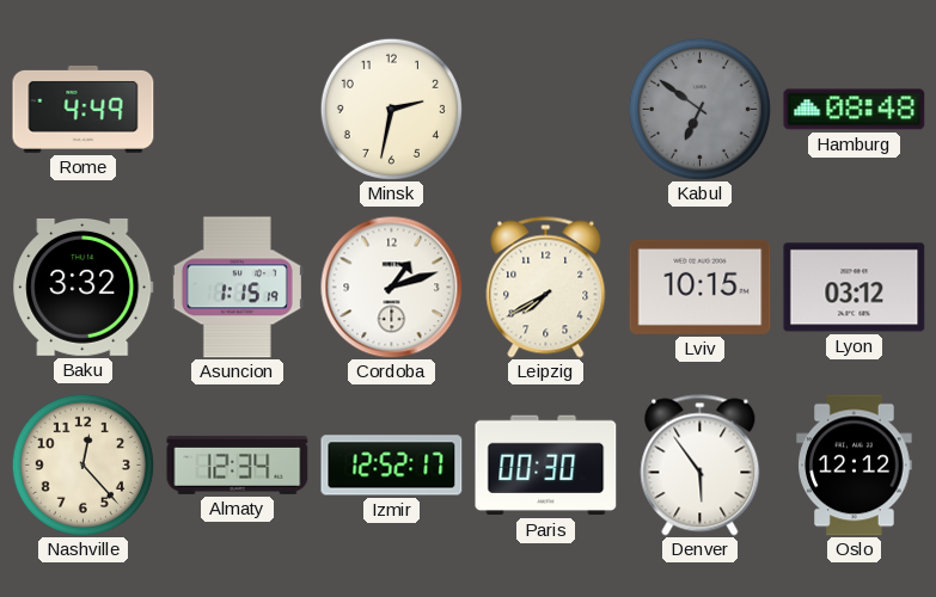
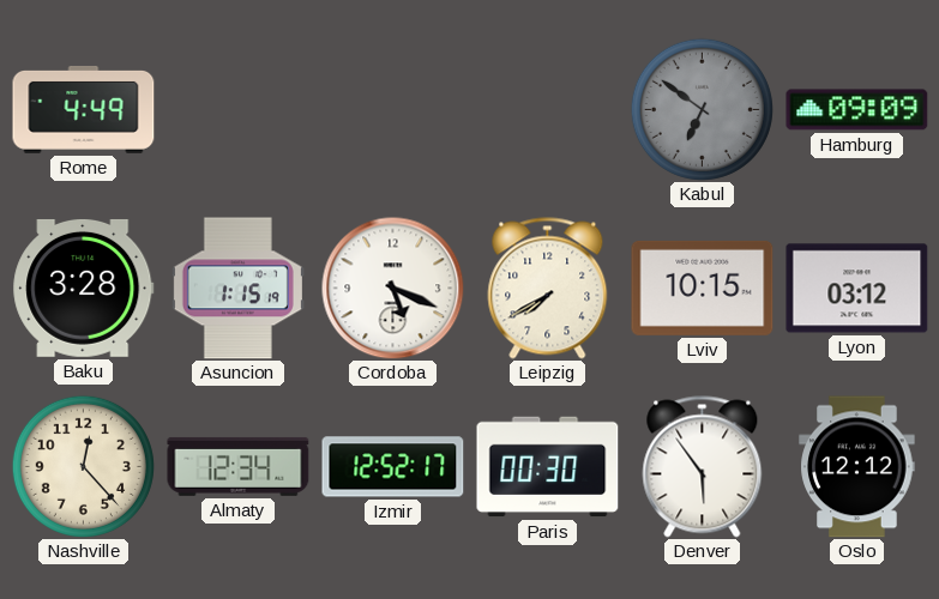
Minsk: 2:32 -> none
Hamburg: 08:48 -> 09:09
Baku: 3:32 -> 3:28
Cordoba: 1:12 -> 5:19
